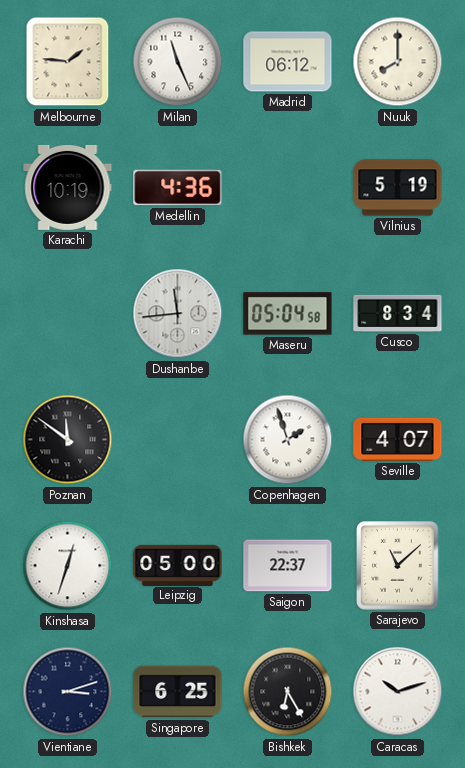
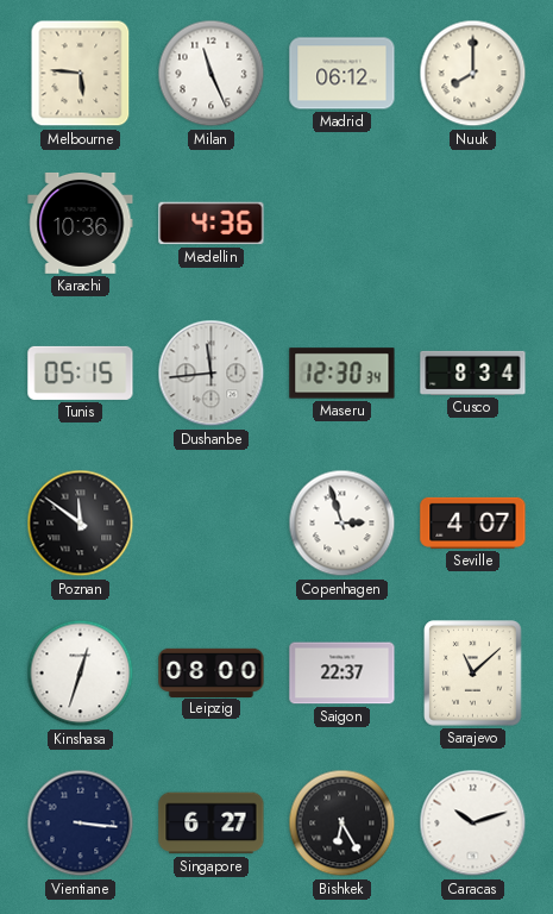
Melbourne: 1:46 -> 5:46
Karachi: 10:19 -> 10:36
Vilnius: 5:19 -> none
Tunis: none -> 05:15
Maseru: 05:04 -> 12:30
Copenhagen: 1:57 -> 2:57
Leipzig: 05:00 -> 08:00
Vientiane: 3:12 -> 3:16
Singapore: 6:25 -> 6:27
